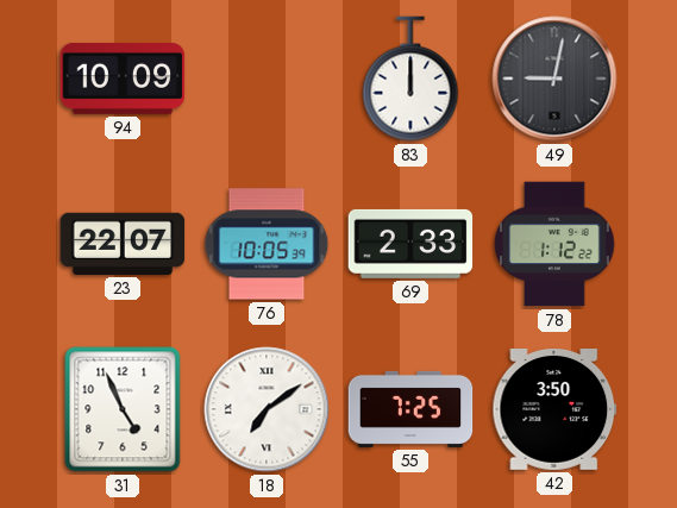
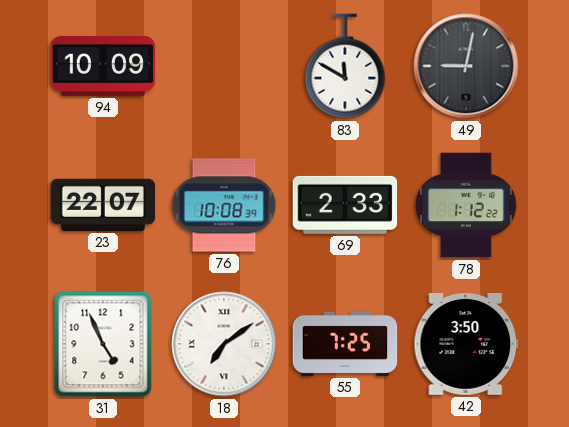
83: 12:00 -> 11:50
76: 10:05 -> 10:08
